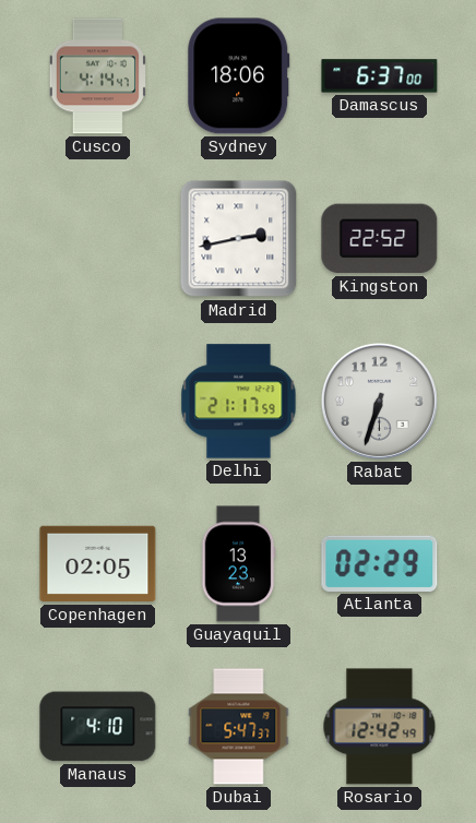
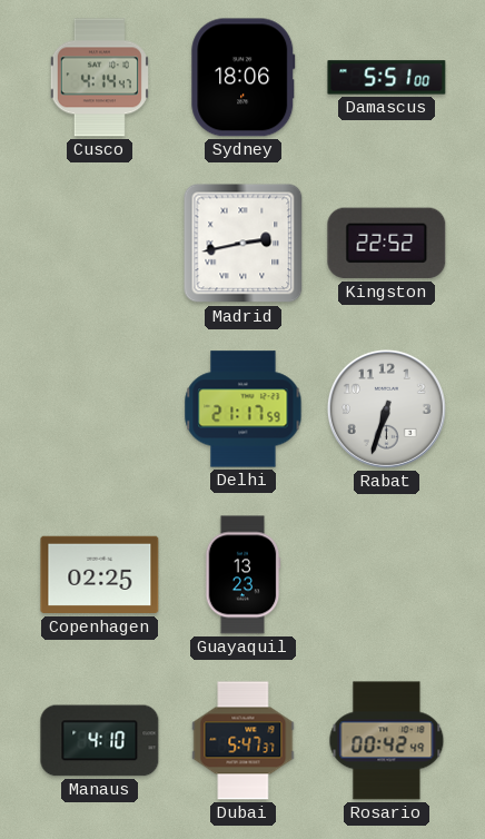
Damascus: 6:37 -> 5:51
Copenhagen: 02:05 -> 02:25
Atlanta: 02:29 -> none
Rosario: 12:42 -> 00:42
